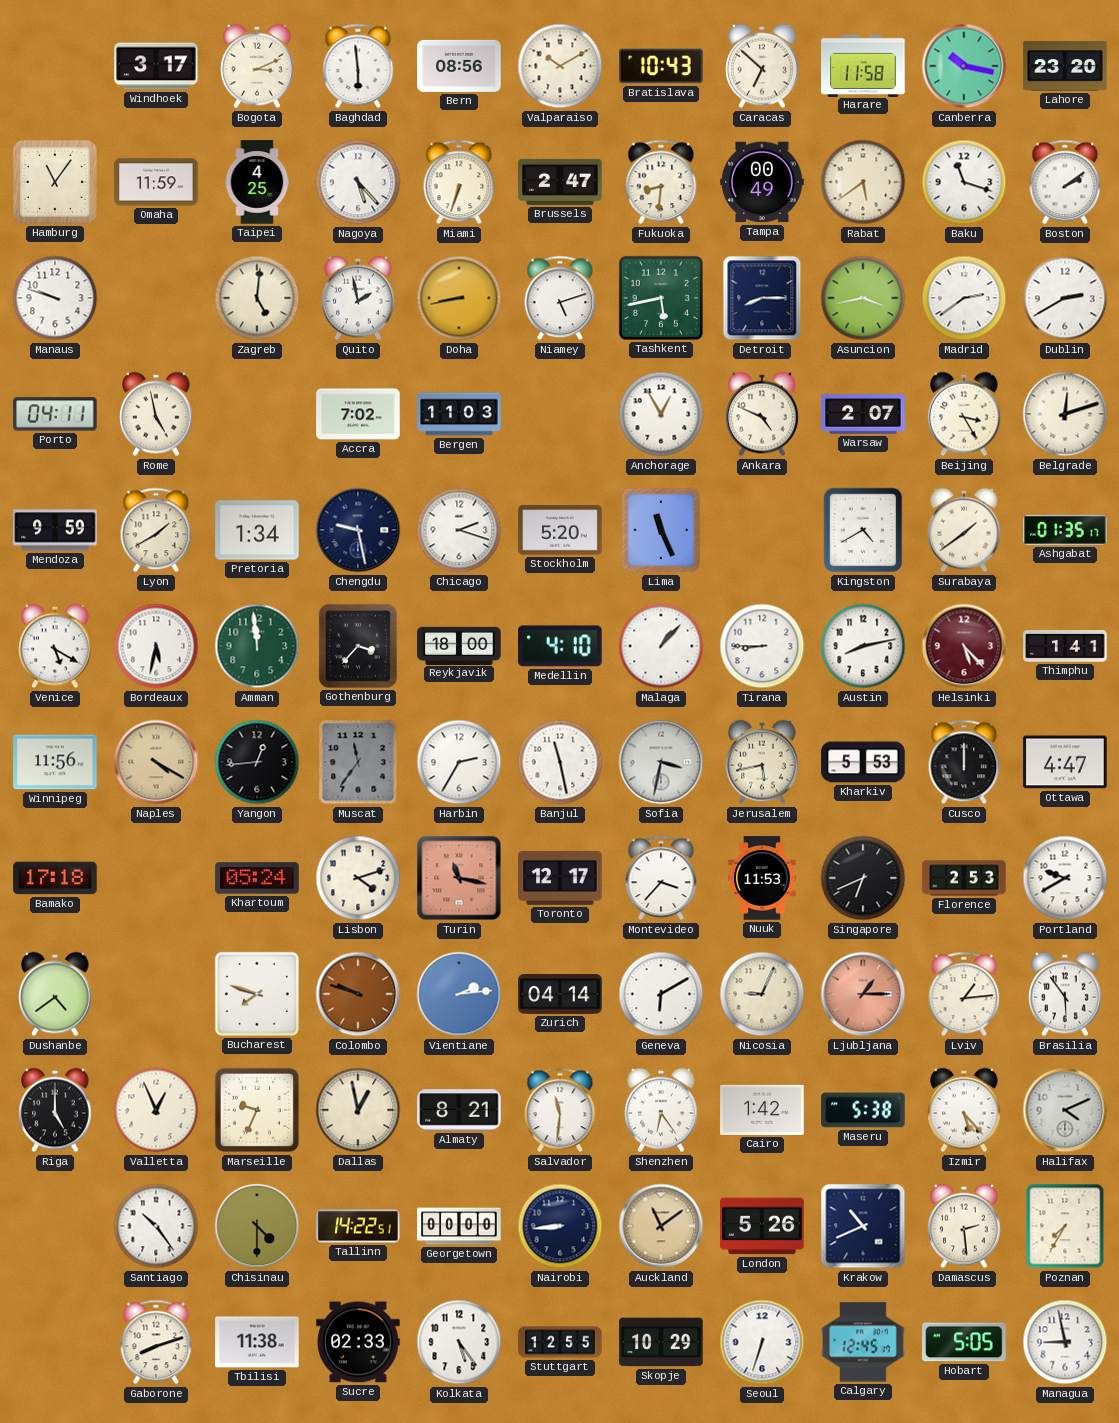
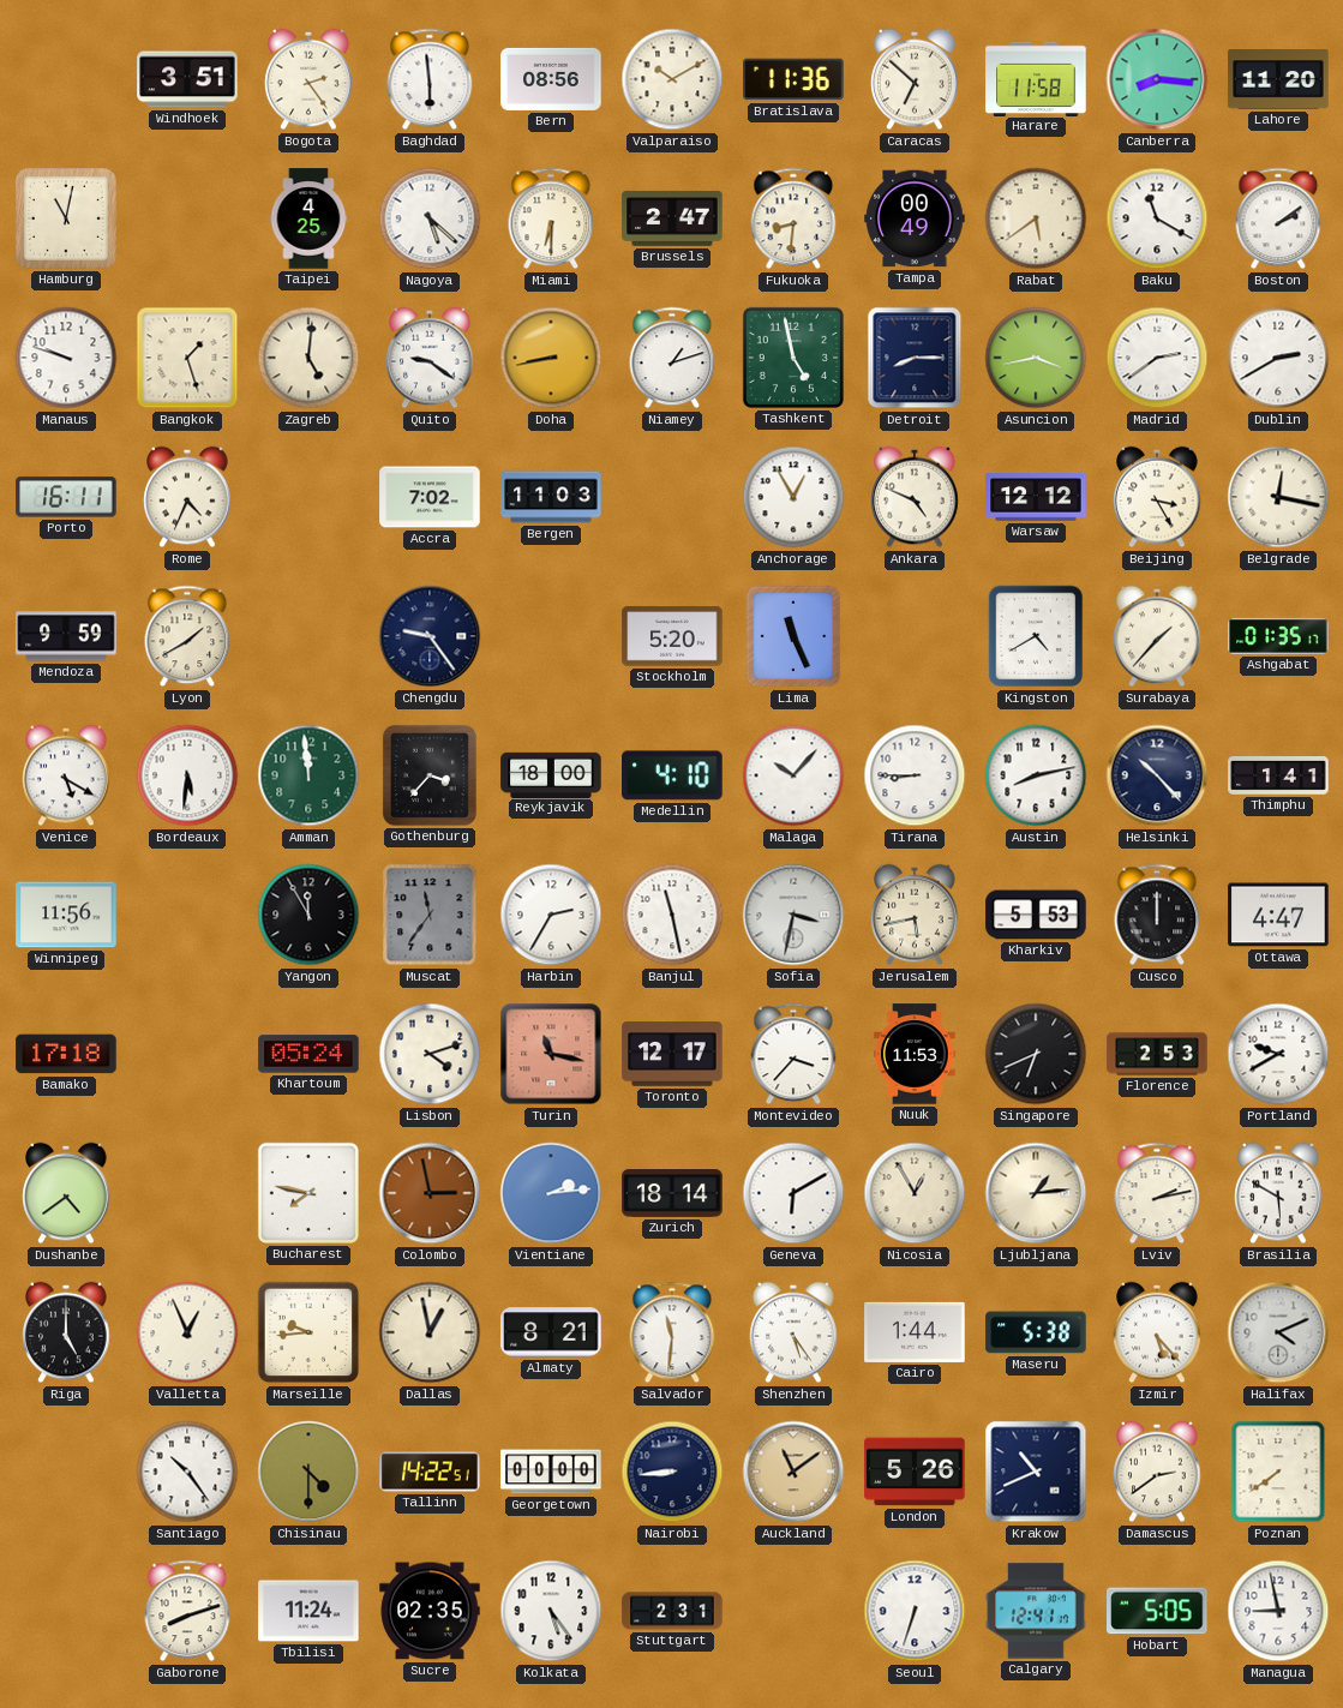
Windhoek: 3:17 -> 3:51
Bogota: 3:11 -> 2:24
Bratislava: 10:43 -> 11:36
Canberra: 10:17 -> 8:16
Lahore: 23:20 -> 11:20
Hamburg: 11:06 -> 11:02
Omaha: 11:59 -> none
Nagoya: 5:23 -> 5:22
Miami: 6:33 -> 6:30
Baku: 11:18 -> 11:20
Bangkok: none -> 1:27
Quito: 1:58 -> 9:21
Niamey: 5:12 -> 1:12
Tashkent: 5:43 -> 4:58
Porto: 04:11 -> 16:11
Rome: 4:58 -> 4:34
Warsaw: 2:07 -> 12:12
Belgrade: 12:12 -> 12:17
Pretoria: 1:34 -> none
Chengdu: 9:28 -> 9:24
Chicago: 2:18 -> none
Surabaya: 1:39 -> 1:37
Bordeaux: 5:32 -> 5:31
Malaga: 1:07 -> 10:07
Helsinki: 5:23 -> 10:23
Helsinki dial: burgundy -> navy
Naples: 4:20 -> none
Yangon: 12:44 -> 11:55
Bucharest: 7:48 -> 7:47
Colombo: 9:48 -> 2:58
Zurich: 04:14 -> 18:14
Nicosia: 9:04 -> 12:55
Ljubljana: 1:15 -> 1:14
Ljubljana dial: salmon -> cream
Lviv: 1:14 -> 2:13
Brasilia: 5:54 -> 5:50
Marseille: 9:34 -> 9:44
Shenzhen: 6:24 -> 5:24
Cairo: 1:42 -> 1:44
Damascus: 2:29 -> 2:39
Poznan: 7:35 -> 7:39
Tbilisi: 11:38 -> 11:24
Sucre: 02:33 -> 02:35
Stuttgart: 12:55 -> 2:31
Skopje: 10:29 -> none
Calgary: 12:45 -> 12:41
